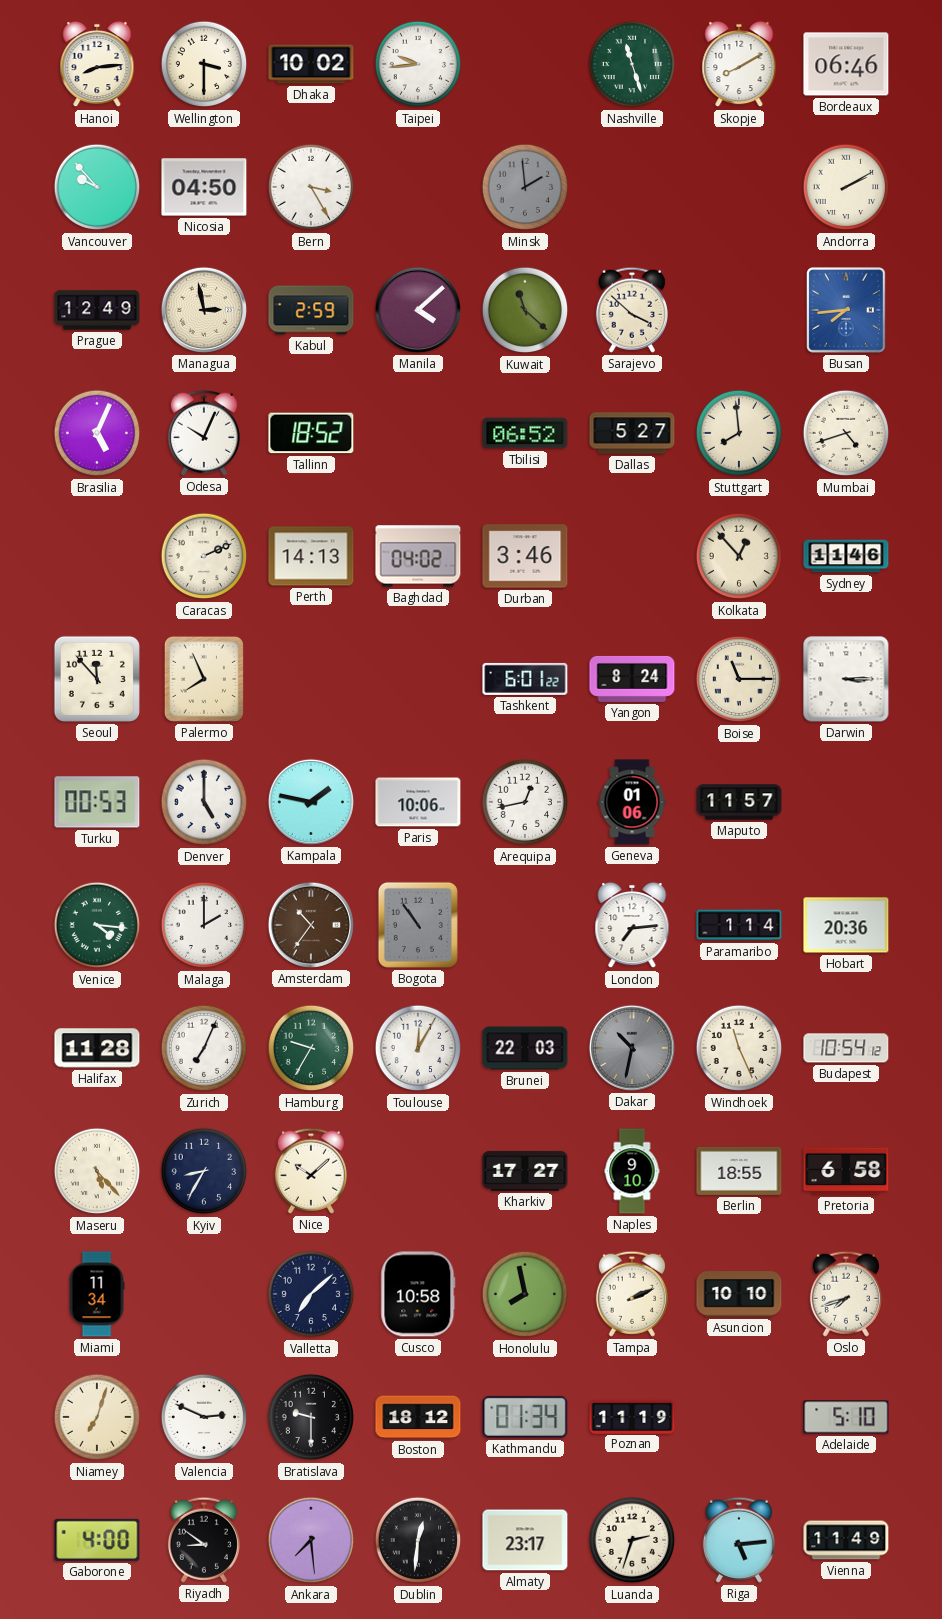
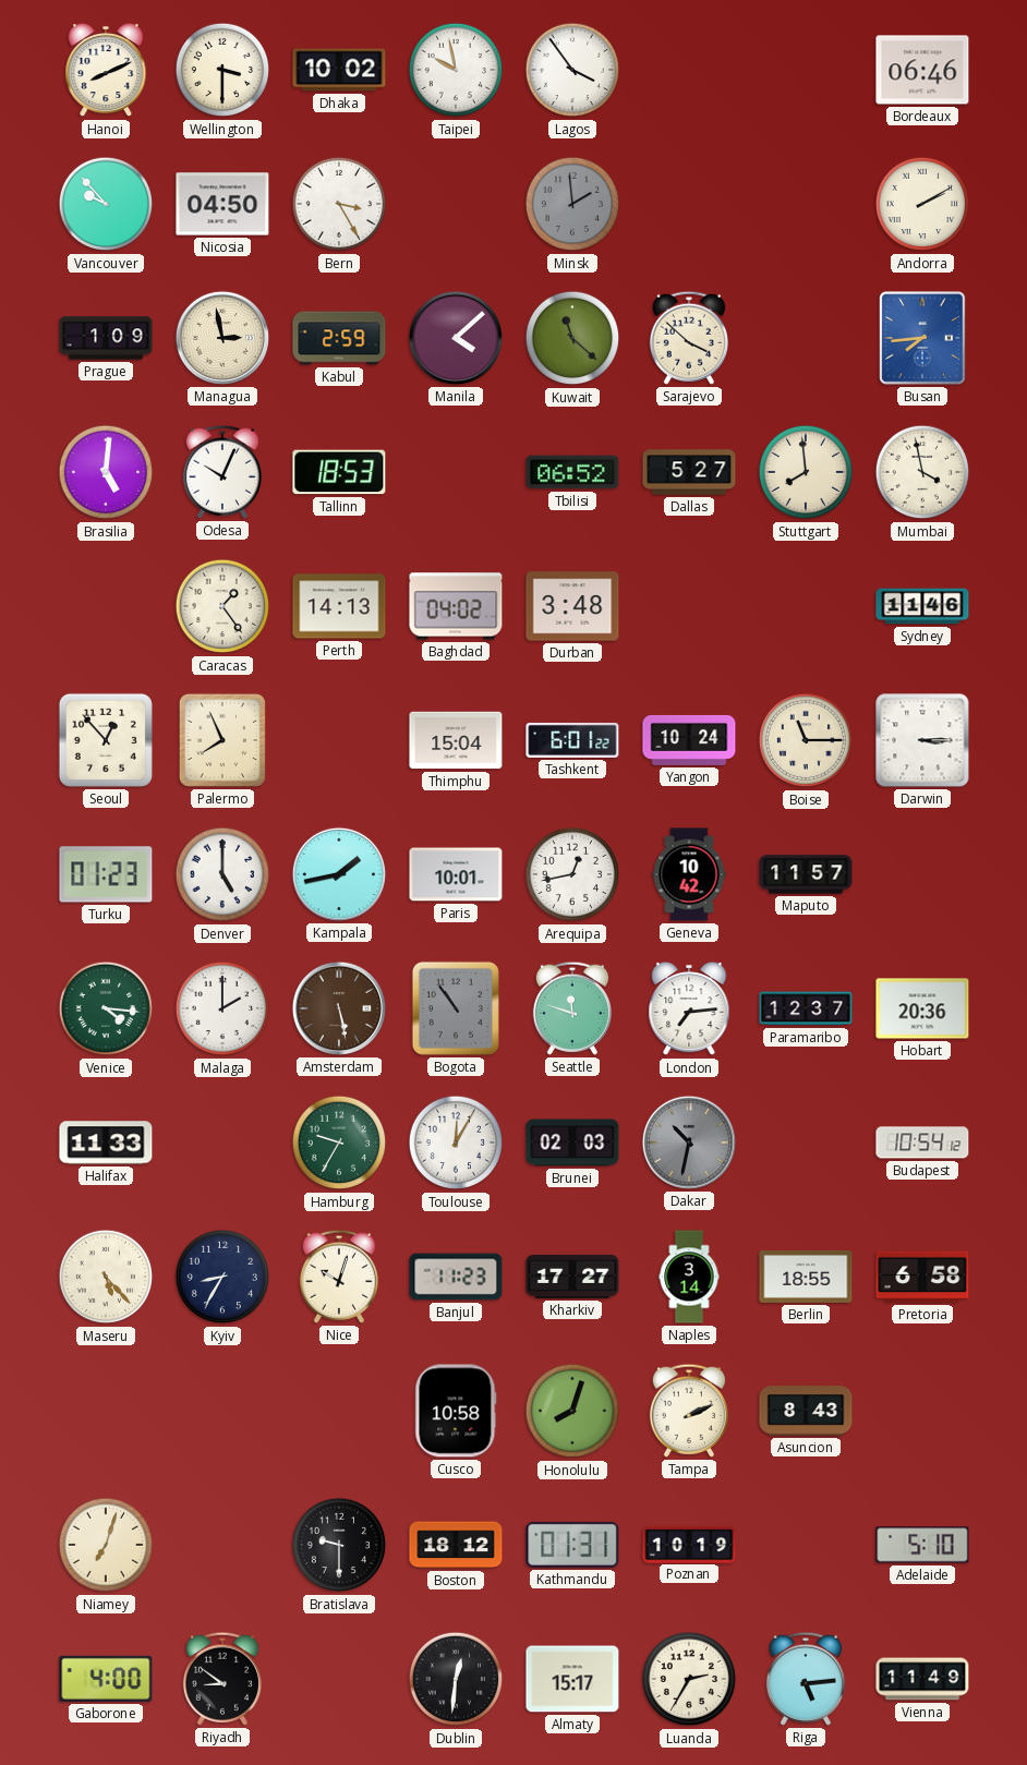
Hanoi: 8:14 -> 8:11
Taipei: 9:44 -> 9:58
Lagos: none -> 3:54
Nashville: 11:27 -> none
Skopje: 8:10 -> none
Prague: 12:49 -> 1:09
Brasilia: 5:04 -> 5:01
Tallinn: 18:52 -> 18:53
Mumbai: 4:42 -> 3:58
Caracas: 2:11 -> 1:24
Durban: 3:46 -> 3:48
Kolkata: 12:53 -> none
Seoul: 11:53 -> 12:53
Thimphu: none -> 15:04
Yangon: 8:24 -> 10:24
Turku: 00:53 -> 01:23
Kampala: 1:47 -> 1:43
Paris: 10:06 -> 10:01
Geneva: 01:06 -> 10:42
Amsterdam: 10:36 -> 5:28
Seattle: none -> 11:48
Paramaribo: 1:14 -> 12:37
Halifax: 11:28 -> 11:33
Zurich: 7:04 -> none
Brunei: 22:03 -> 02:03
Windhoek: 11:26 -> none
Nice: 10:08 -> 10:03
Banjul: none -> 11:23
Naples: 9:10 -> 3:14
Miami: 11:34 -> none
Valletta: 7:08 -> none
Honolulu: 7:58 -> 8:03
Asuncion: 10:10 -> 8:43
Oslo: 7:42 -> none
Valencia: 2:49 -> none
Kathmandu: 01:34 -> 01:31
Poznan: 11:19 -> 10:19
Ankara: 7:29 -> none
Almaty: 23:17 -> 15:17
Luanda: 2:33 -> 2:35
